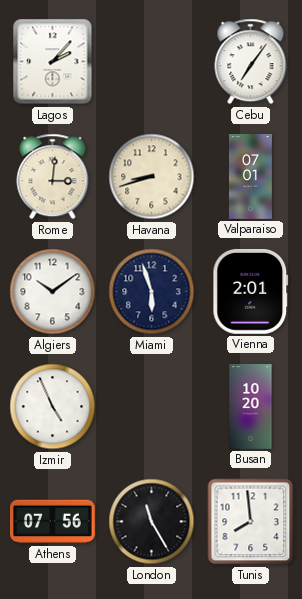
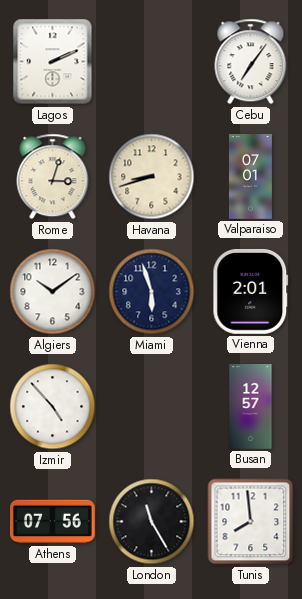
Lagos: 2:07 -> 2:11
Rome: 3:01 -> 3:03
Izmir: 4:56 -> 4:53
Busan: 10:20 -> 12:57
